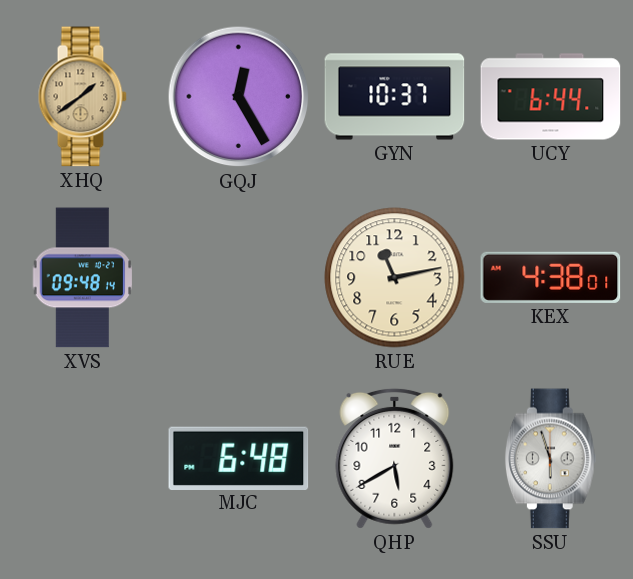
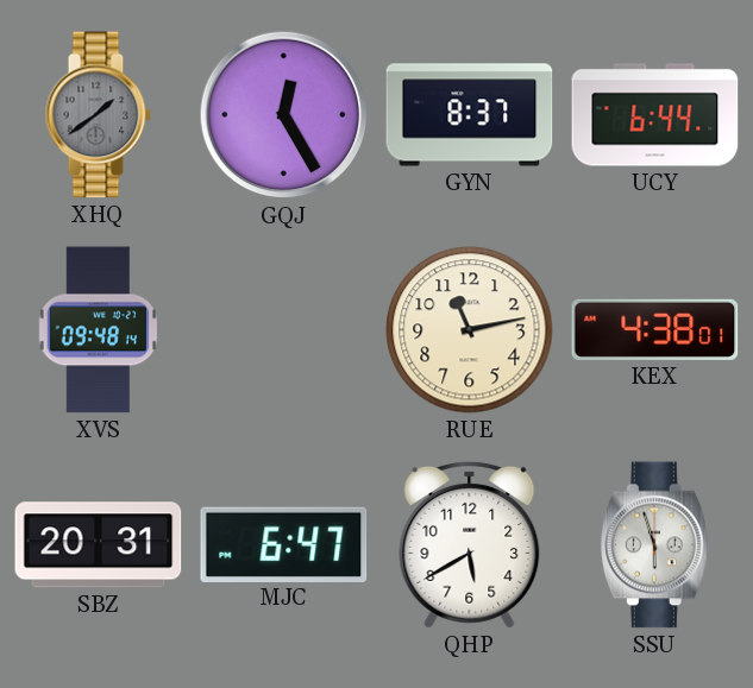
XHQ dial: champagne -> grey
GYN: 10:37 -> 8:37
SBZ: none -> 20:31
MJC: 6:48 -> 6:47
